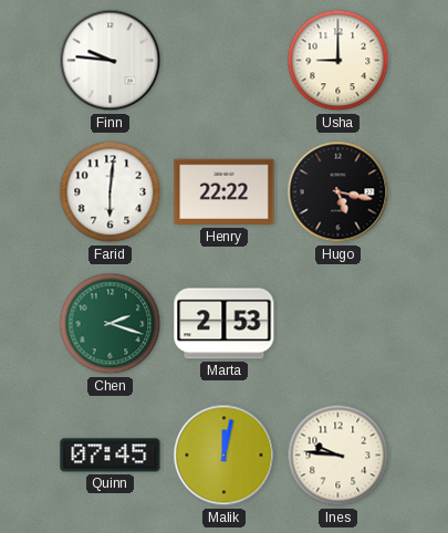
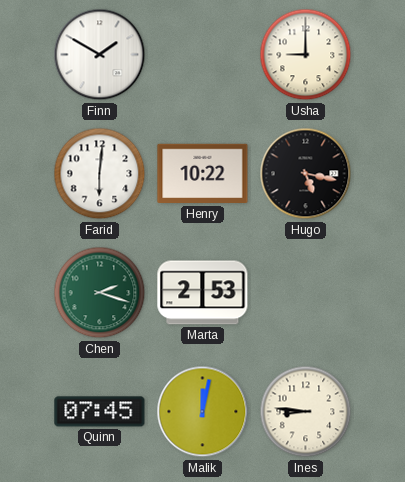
Finn: 9:46 -> 1:50
Henry: 22:22 -> 10:22
Ines: 9:46 -> 8:46
